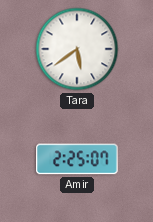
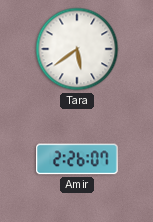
Amir: 2:25 -> 2:26
